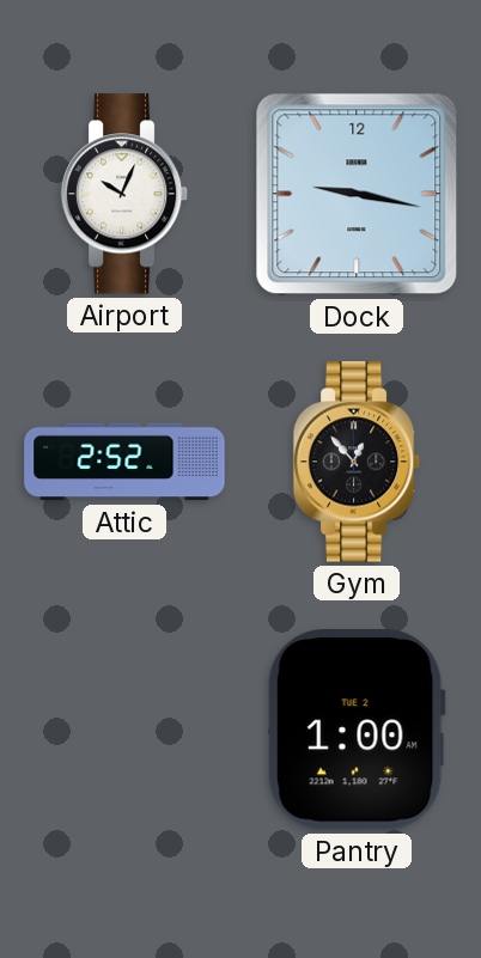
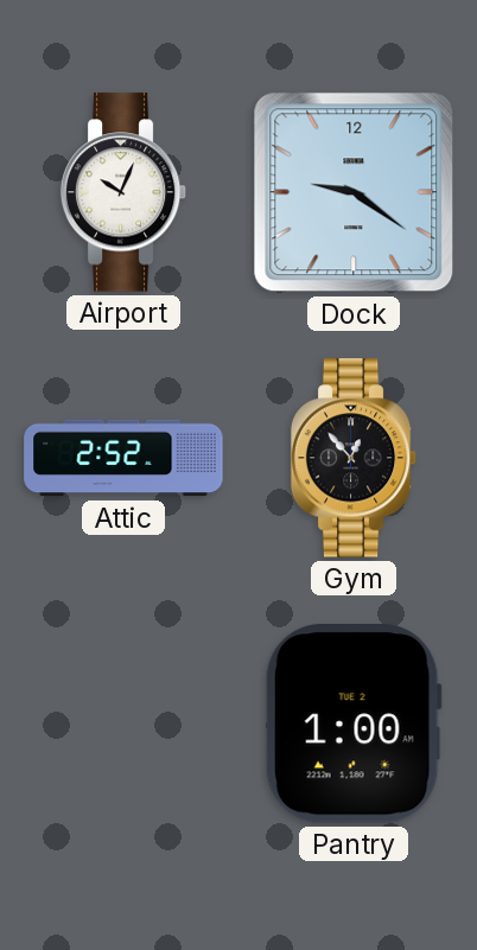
Dock: 9:17 -> 9:21
